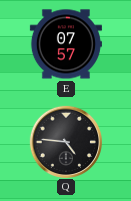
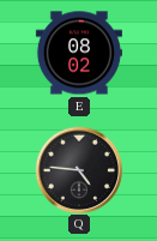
E: 07:57 -> 08:02
